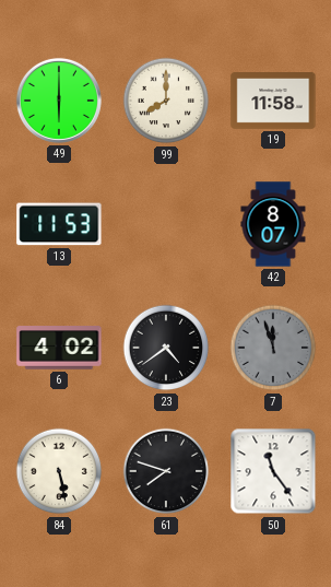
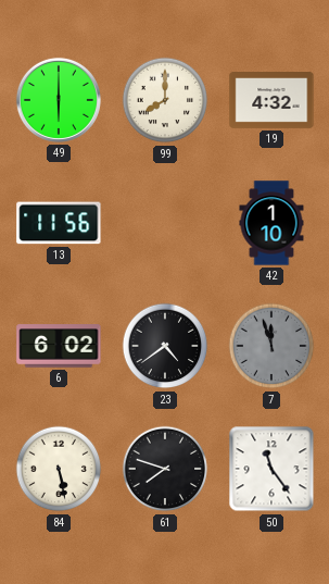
19: 11:58 -> 4:32
13: 11:53 -> 11:56
42: 8:07 -> 1:10
6: 4:02 -> 6:02
